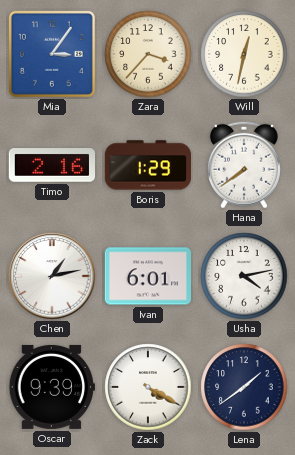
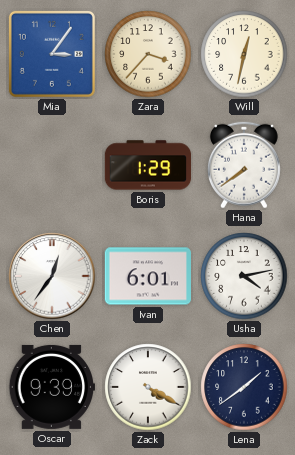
Timo: 2:16 -> none
Chen: 1:13 -> 12:36
